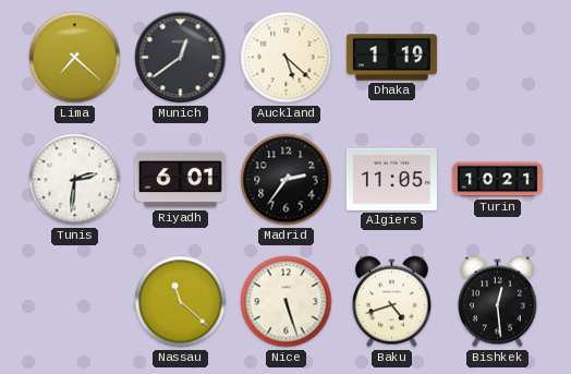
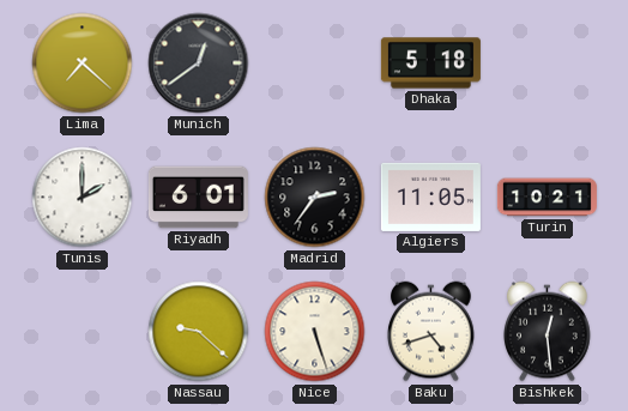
Auckland: 5:22 -> none
Dhaka: 1:19 -> 5:18
Tunis: 2:31 -> 2:00
Nassau: 11:22 -> 9:22
